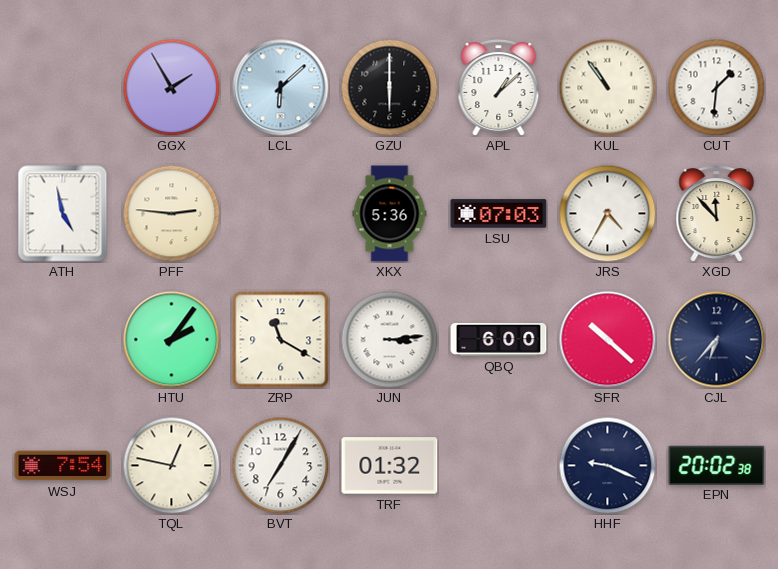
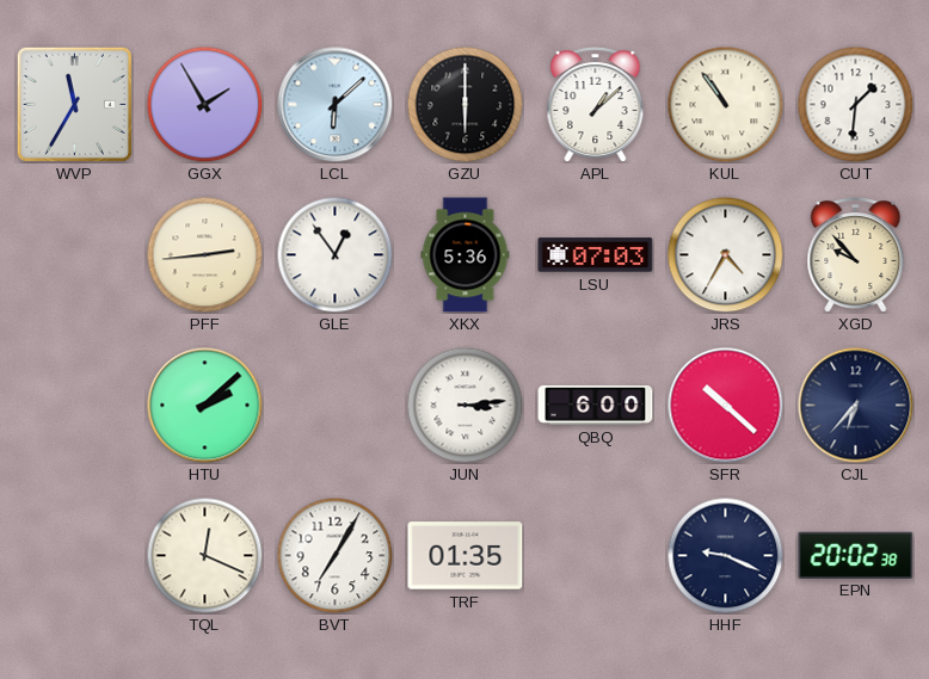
WVP: none -> 11:35
ATH: 4:58 -> none
PFF: 2:46 -> 2:44
GLE: none -> 12:54
XGD: 11:53 -> 9:53
HTU: 2:06 -> 2:08
ZRP: 11:20 -> none
WSJ: 7:54 -> none
TQL: 12:47 -> 12:19
TRF: 01:32 -> 01:35
